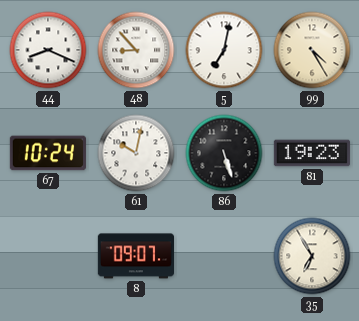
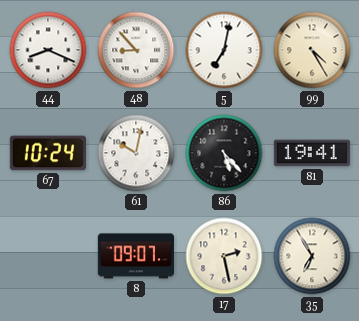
86: 5:27 -> 5:23
81: 19:23 -> 19:41
17: none -> 2:28
